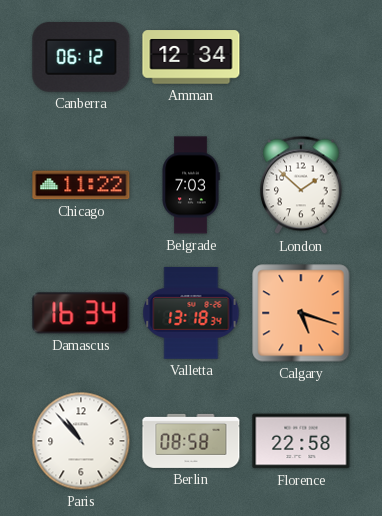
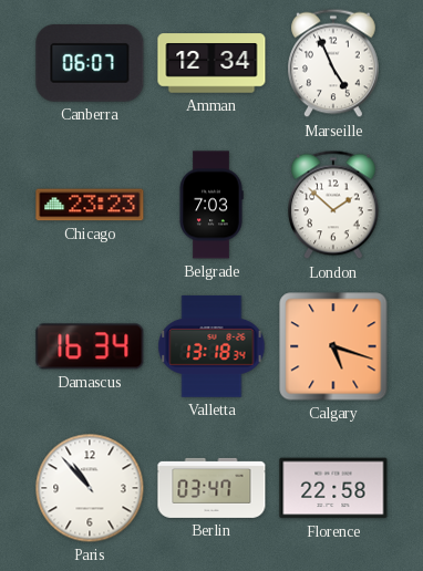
Canberra: 06:12 -> 06:07
Marseille: none -> 4:56
Chicago: 11:22 -> 23:23
Berlin: 08:58 -> 03:47
